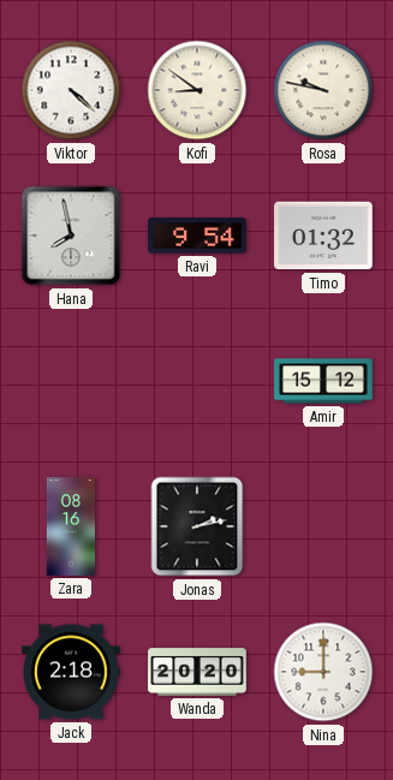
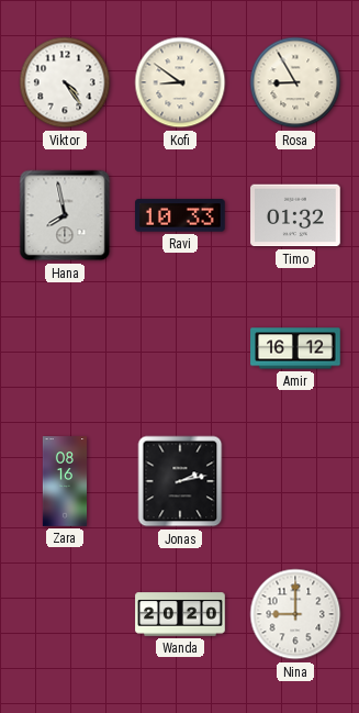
Viktor: 4:22 -> 4:24
Rosa: 9:47 -> 8:55
Ravi: 9:54 -> 10:33
Amir: 15:12 -> 16:12
Jack: 2:18 -> none
